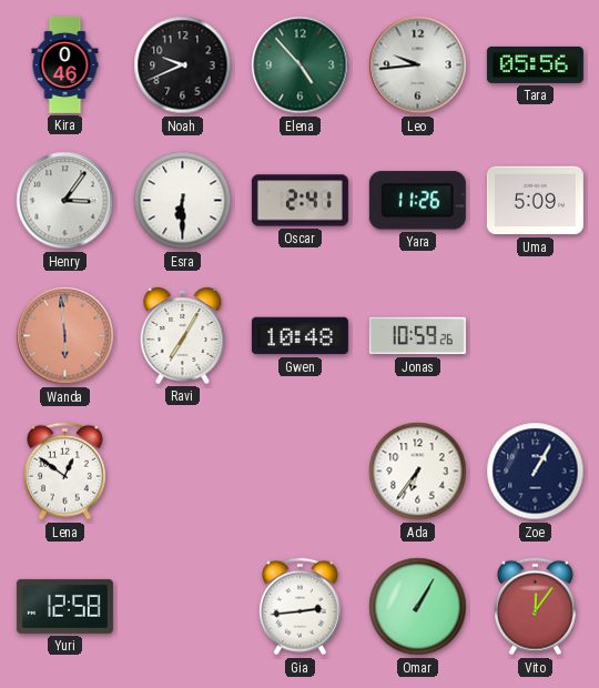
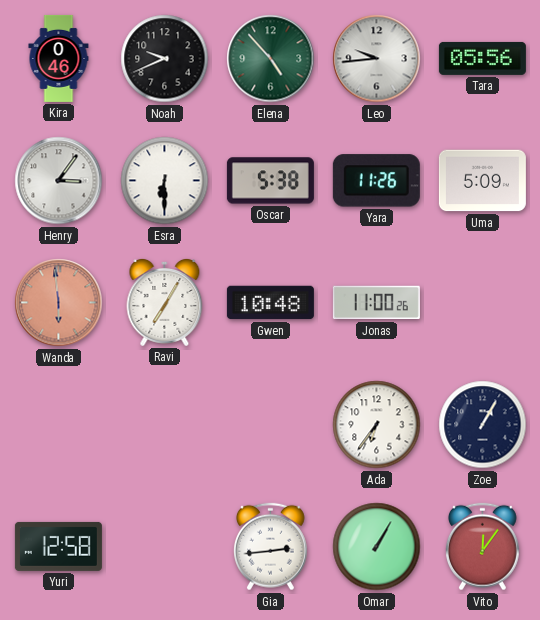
Oscar: 2:41 -> 5:38
Jonas: 10:59 -> 11:00
Lena: 12:51 -> none
